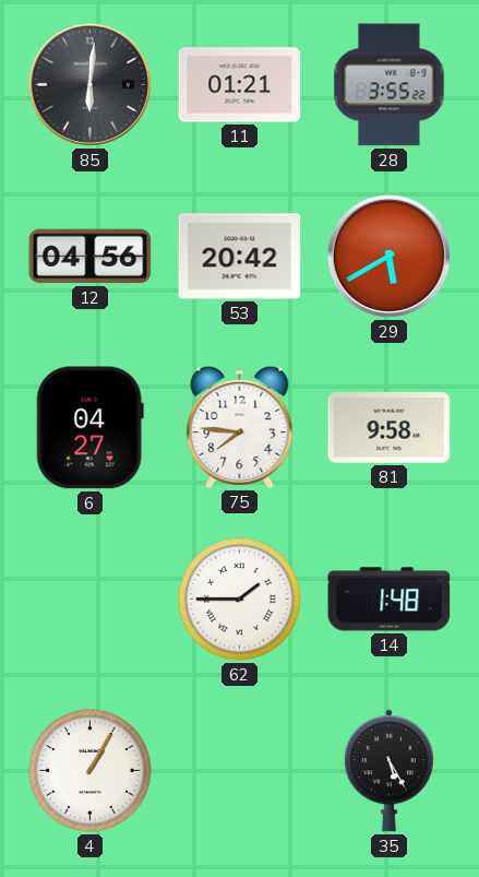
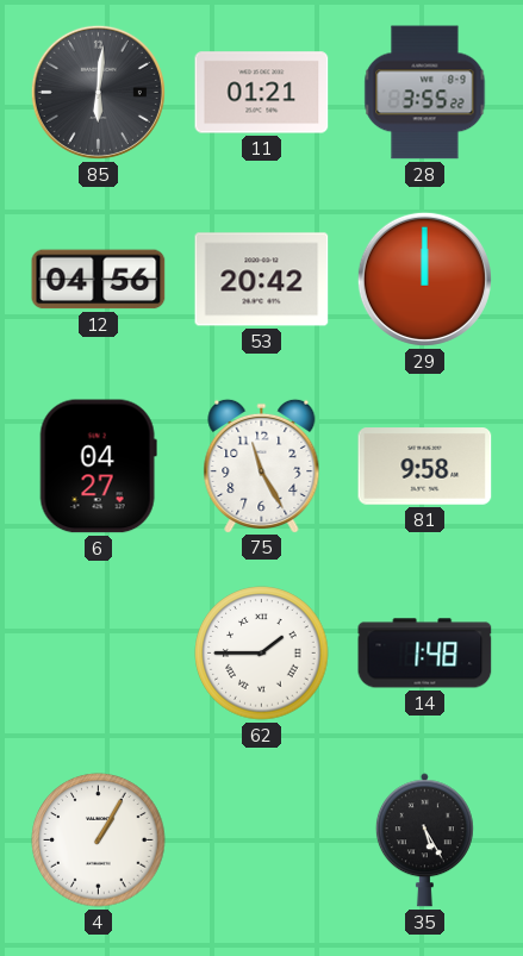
29: 5:40 -> 12:00
75: 7:46 -> 11:25
